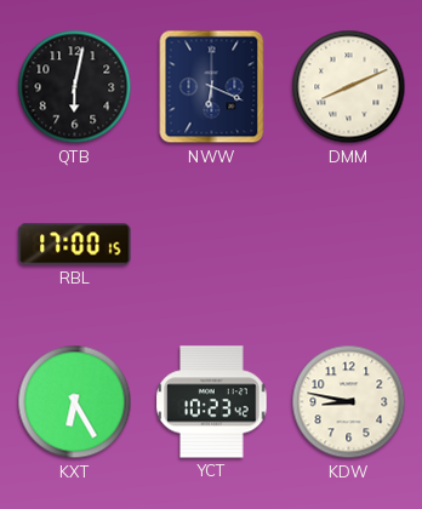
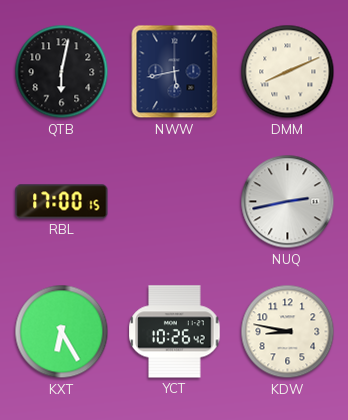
NWW: 6:19 -> 5:43
NUQ: none -> 2:43
YCT: 10:23 -> 10:26
